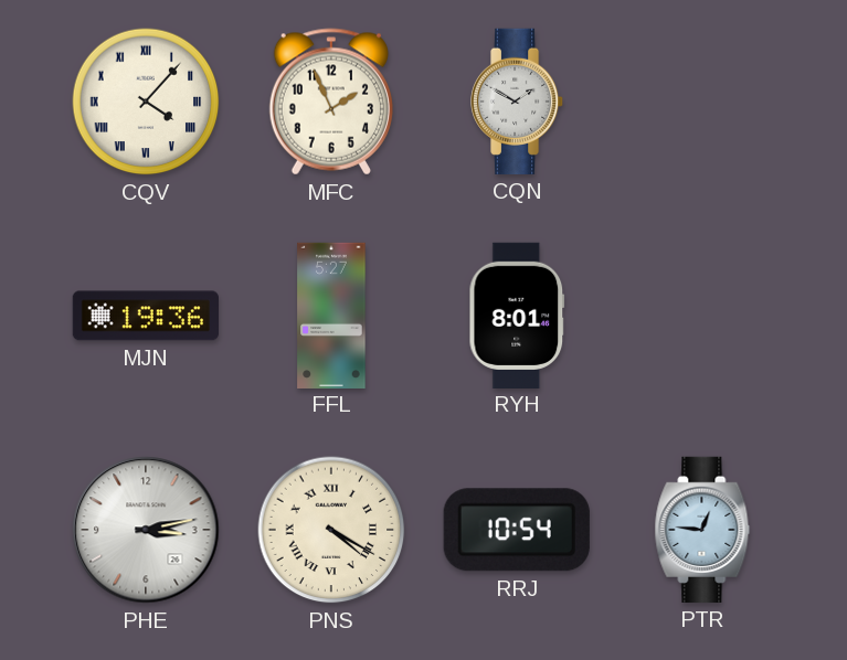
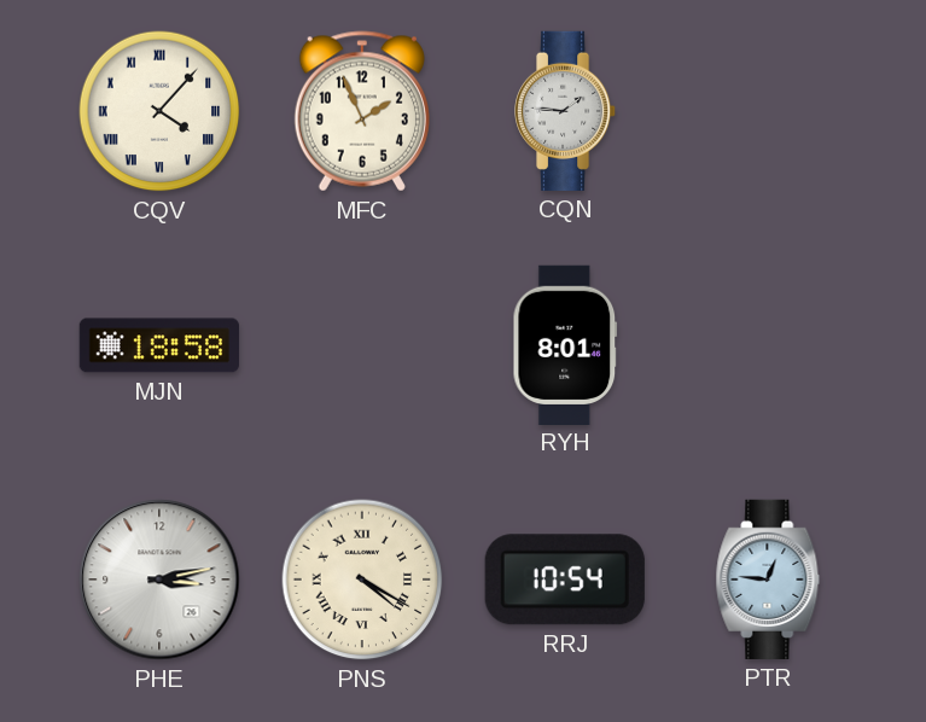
CQN: 1:50 -> 1:46
MJN: 19:36 -> 18:58
FFL: 5:27 -> none
